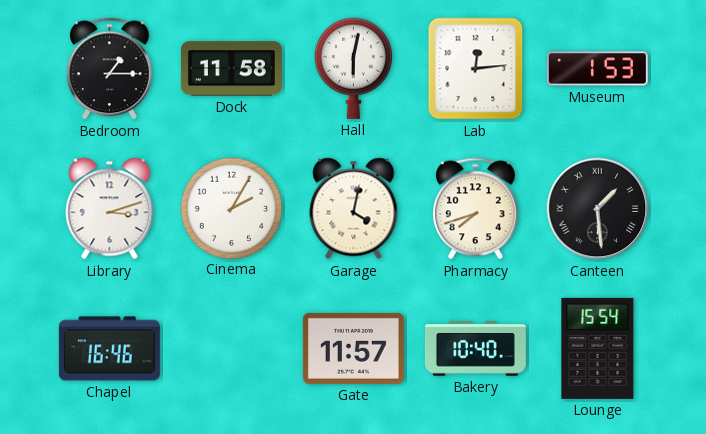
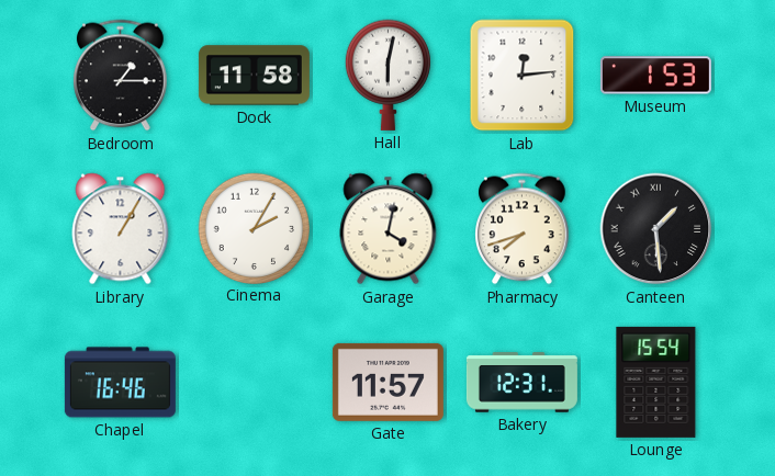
Library: 3:12 -> 1:05
Bakery: 10:40 -> 12:31
